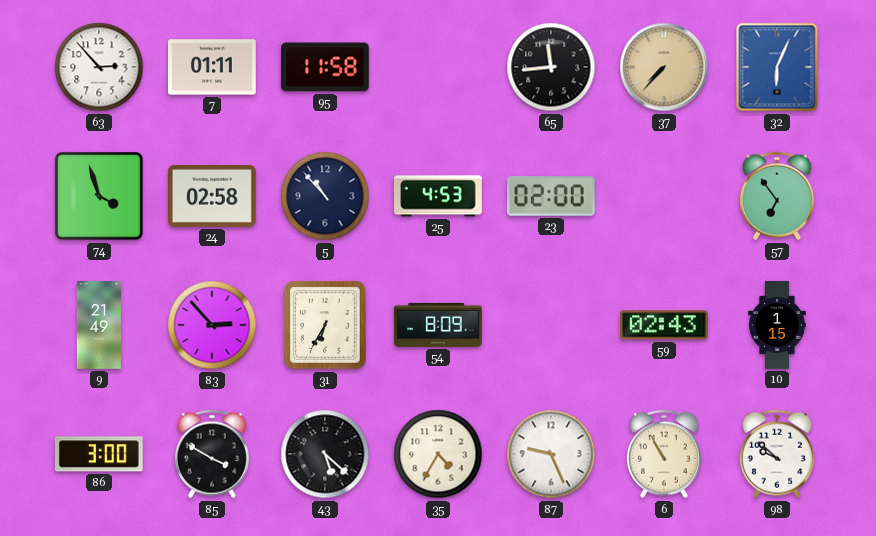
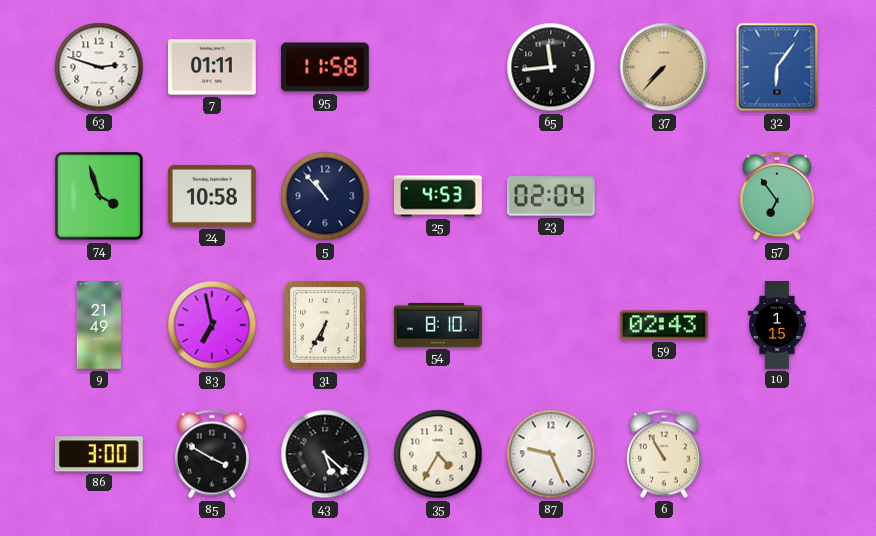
63: 2:53 -> 2:48
32: 6:04 -> 6:06
24: 02:58 -> 10:58
23: 02:00 -> 02:04
83: 2:53 -> 6:58
54: 8:09 -> 8:10
98: 9:52 -> none
